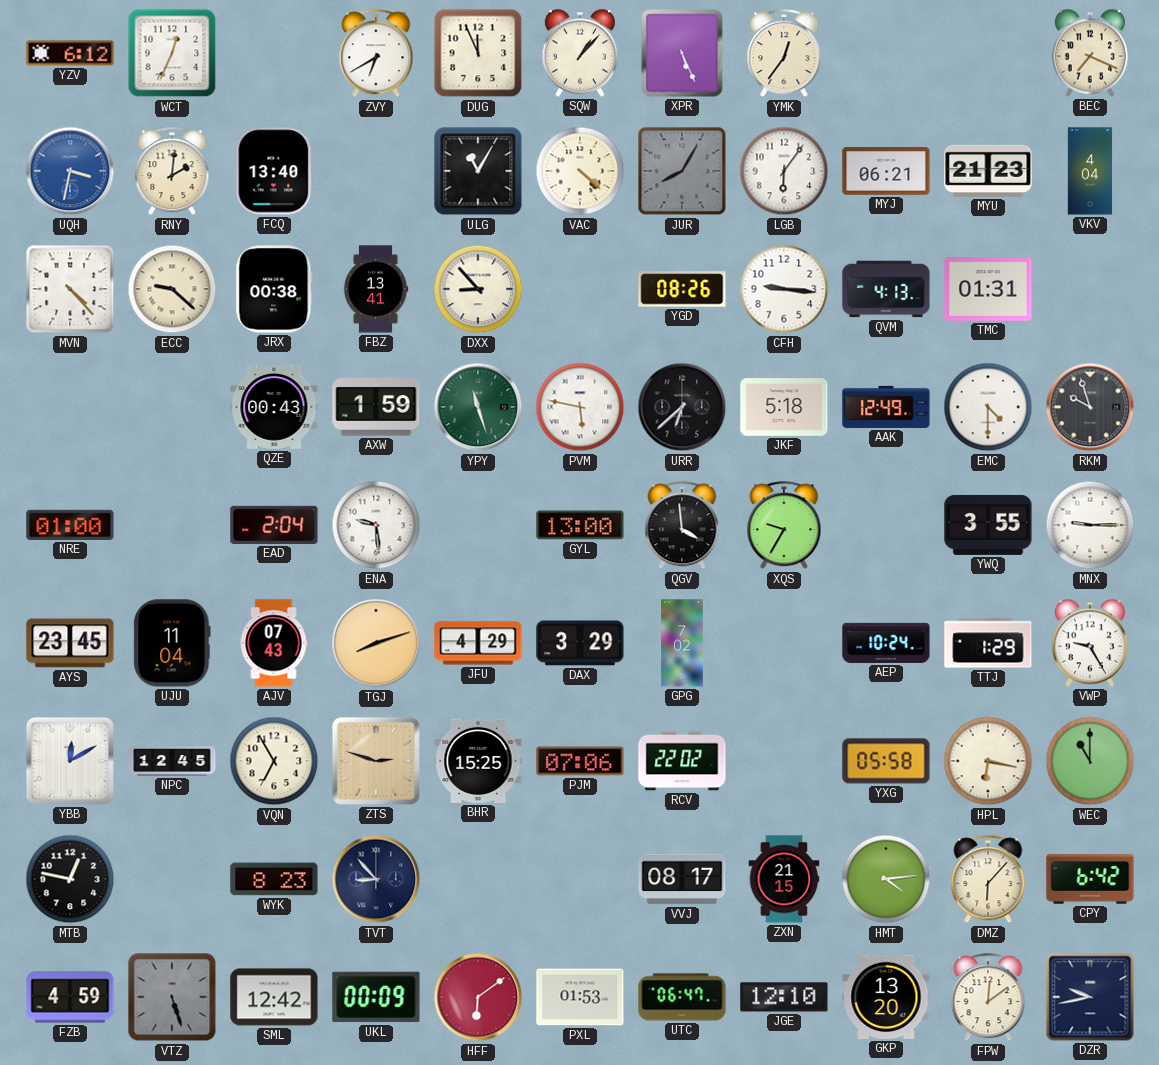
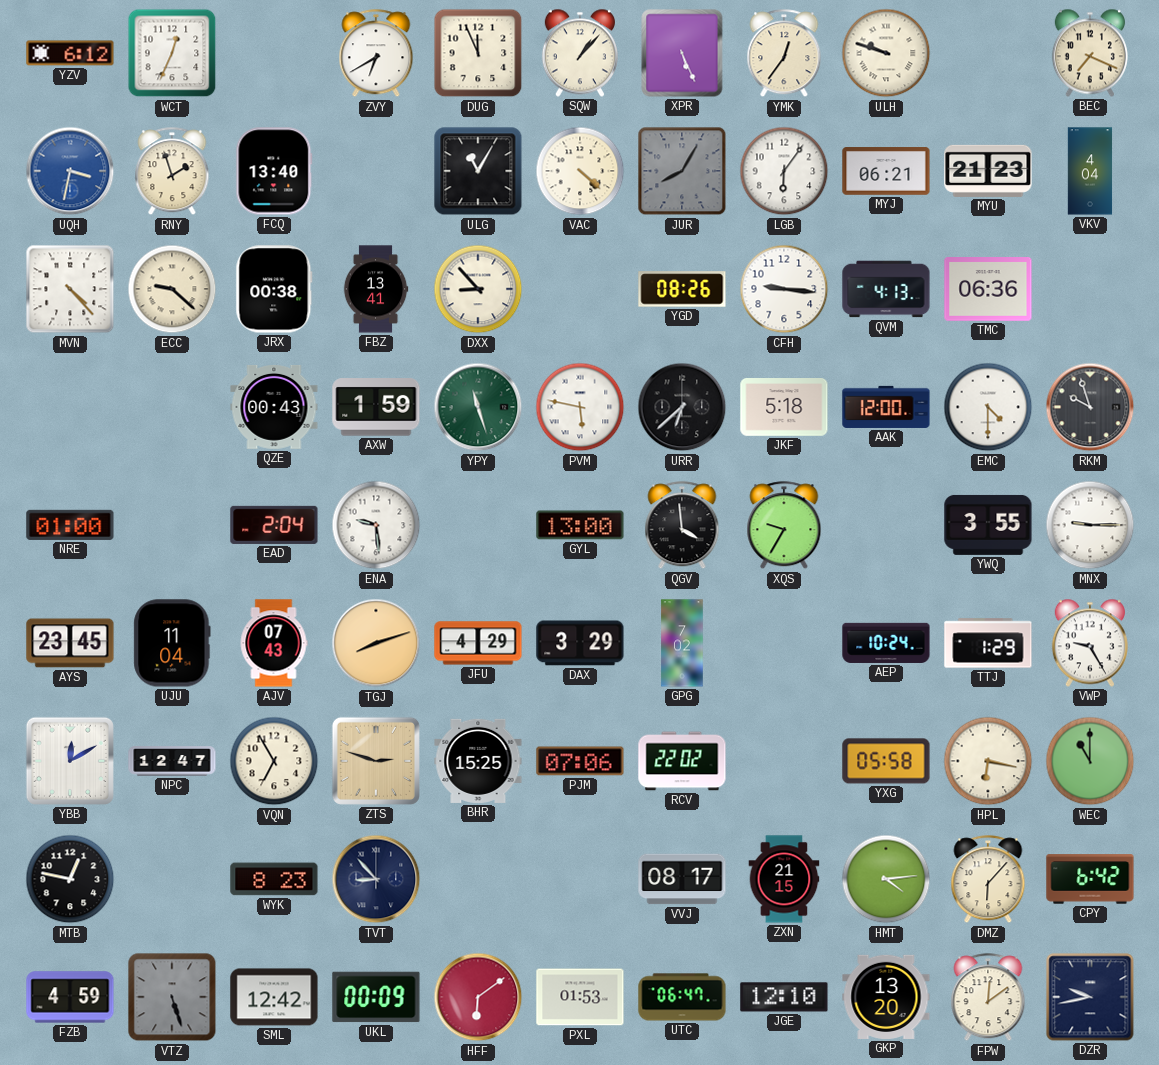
ULH: none -> 9:48
RNY: 2:01 -> 1:57
TMC: 01:31 -> 06:36
AAK: 12:49 -> 12:00
NPC: 12:45 -> 12:47
